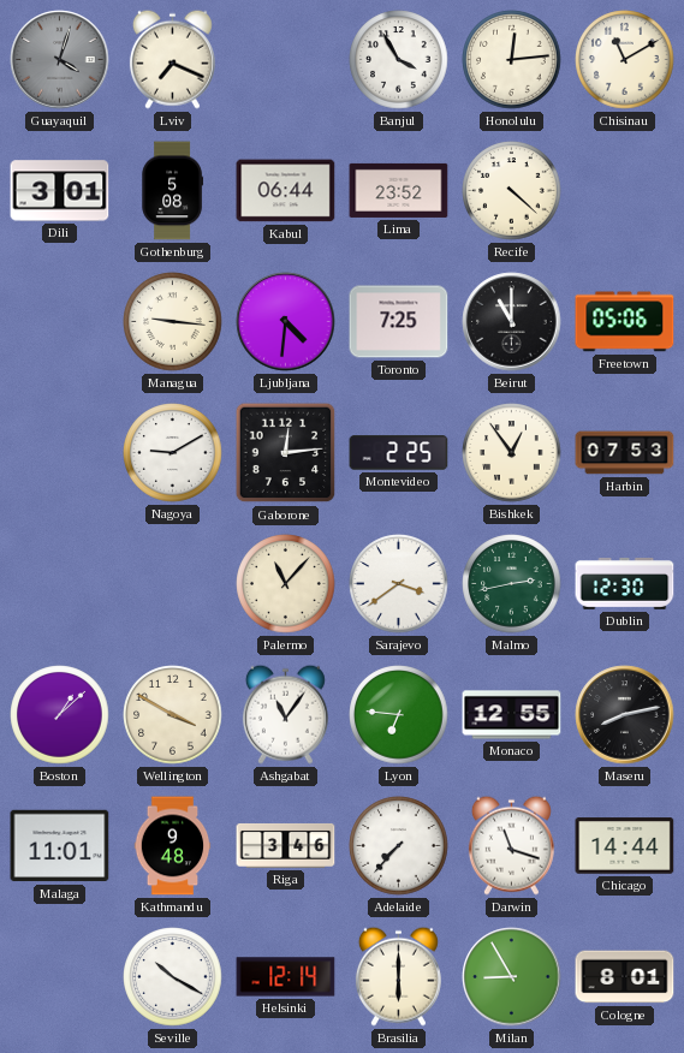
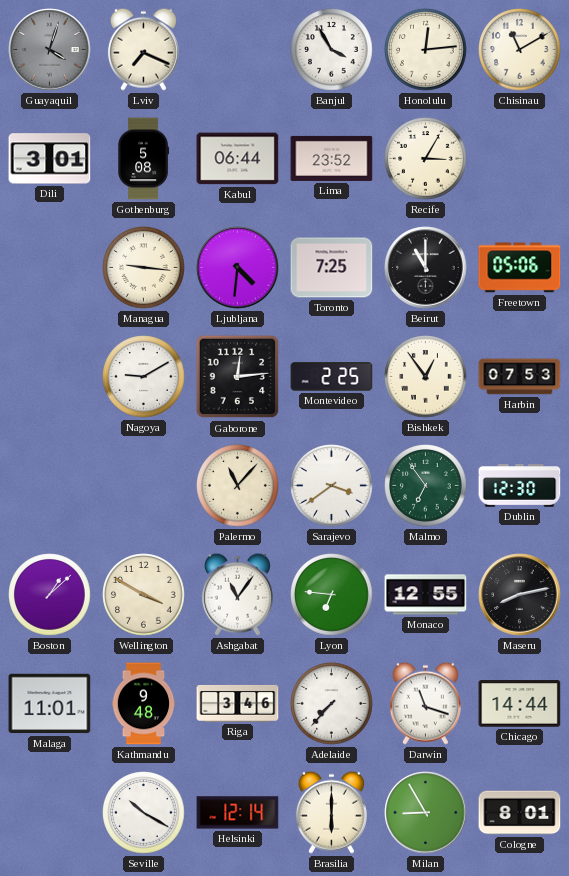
Recife: 4:22 -> 3:05
Malmo: 2:43 -> 6:54
